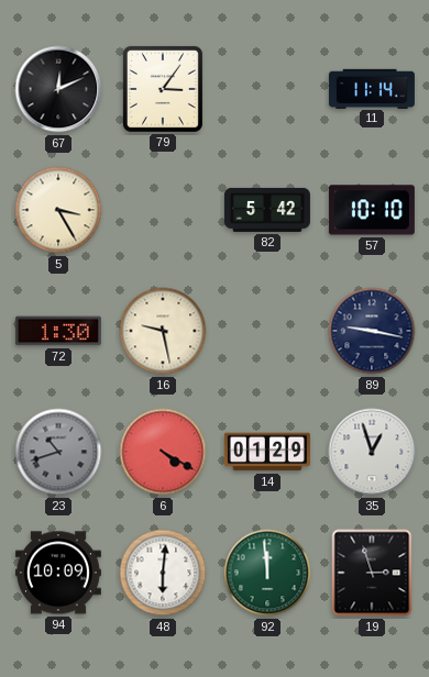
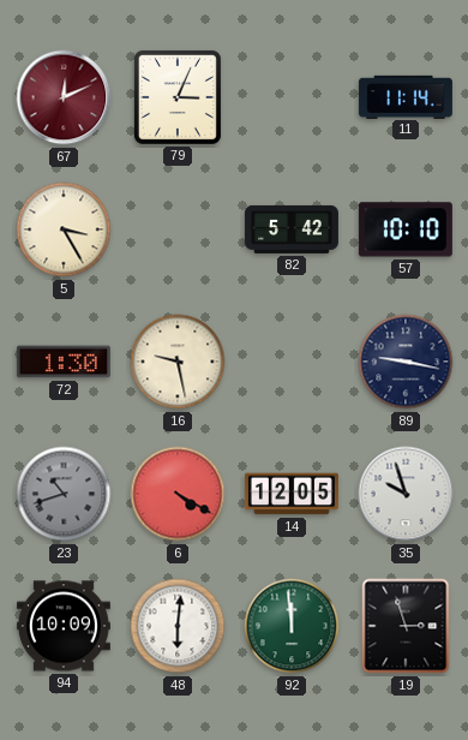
67 dial: black -> burgundy
79: 3:06 -> 3:04
14: 01:29 -> 12:05
35: 12:57 -> 9:57
